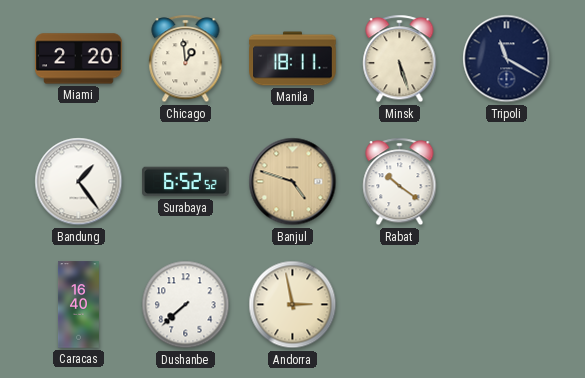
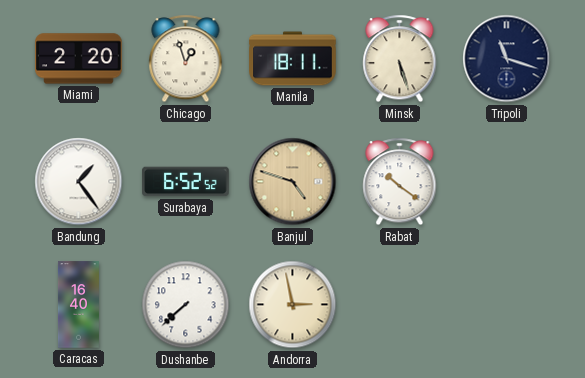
Chicago: 12:59 -> 12:57
Tripoli: 11:20 -> 11:18
